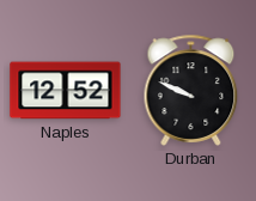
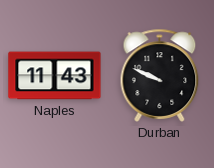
Naples: 12:52 -> 11:43
